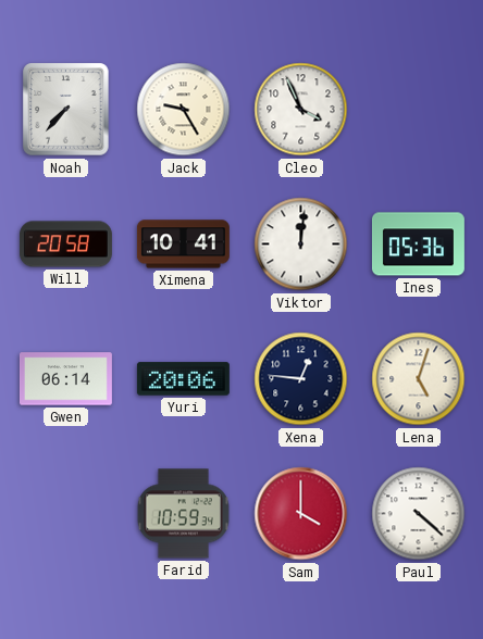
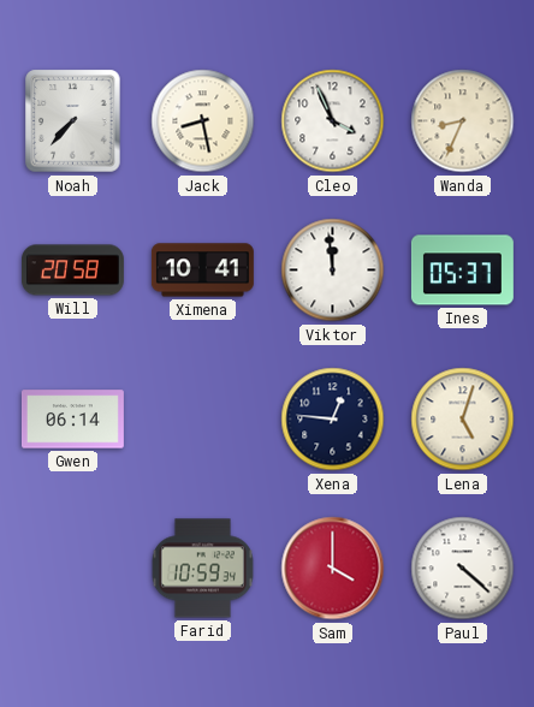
Jack: 9:25 -> 8:28
Wanda: none -> 8:34
Viktor: 12:01 -> 11:59
Ines: 05:36 -> 05:37
Yuri: 20:06 -> none
